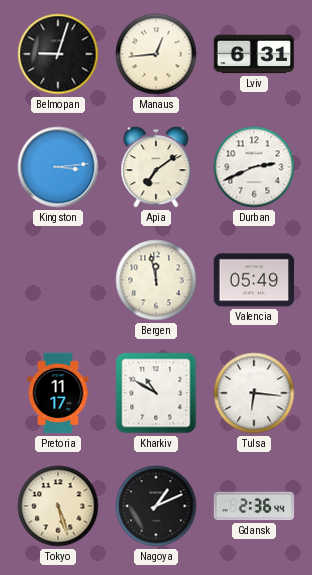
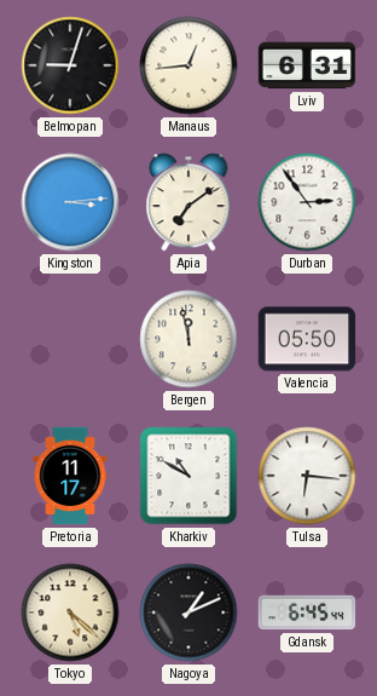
Durban: 2:41 -> 2:54
Valencia: 05:49 -> 05:50
Tokyo: 5:27 -> 5:22
Gdansk: 2:36 -> 6:45
